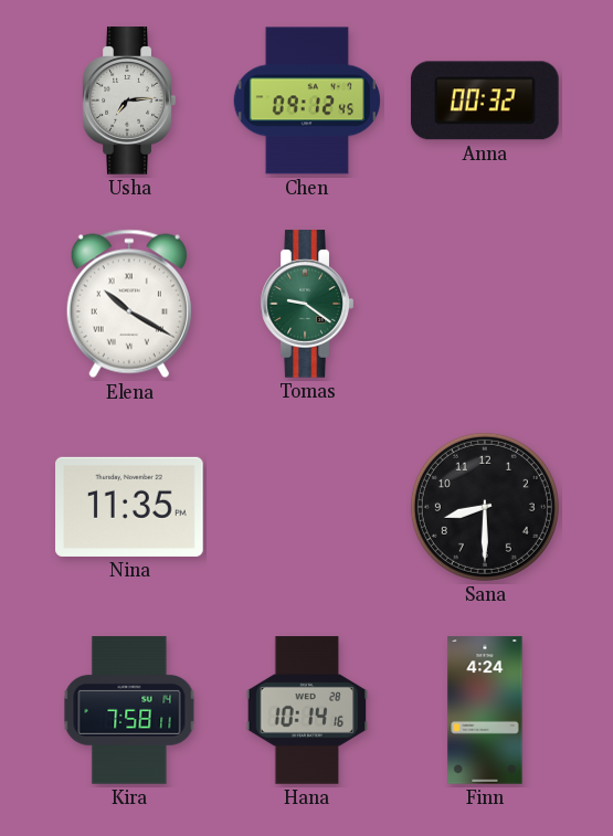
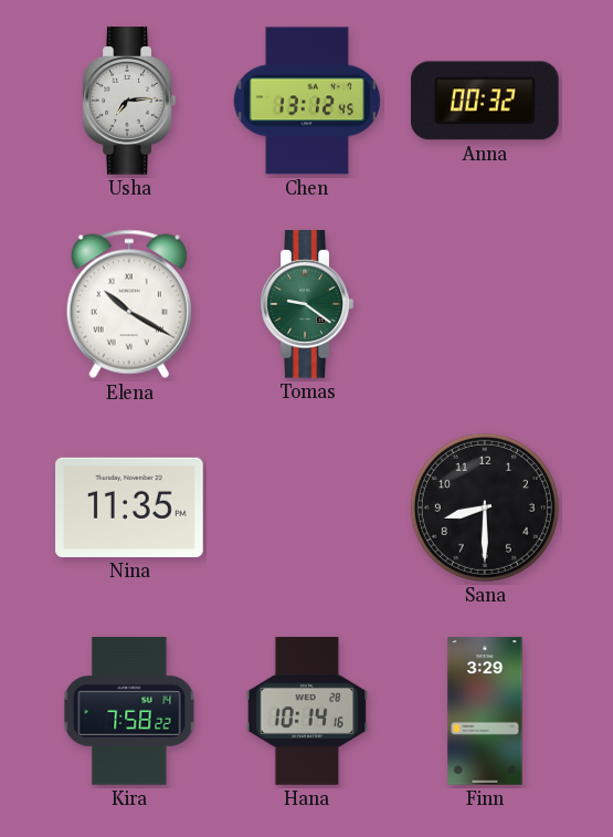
Chen: 09:12 -> 13:12
Kira: 7:58:11 -> 7:58:22
Finn: 4:24 -> 3:29
